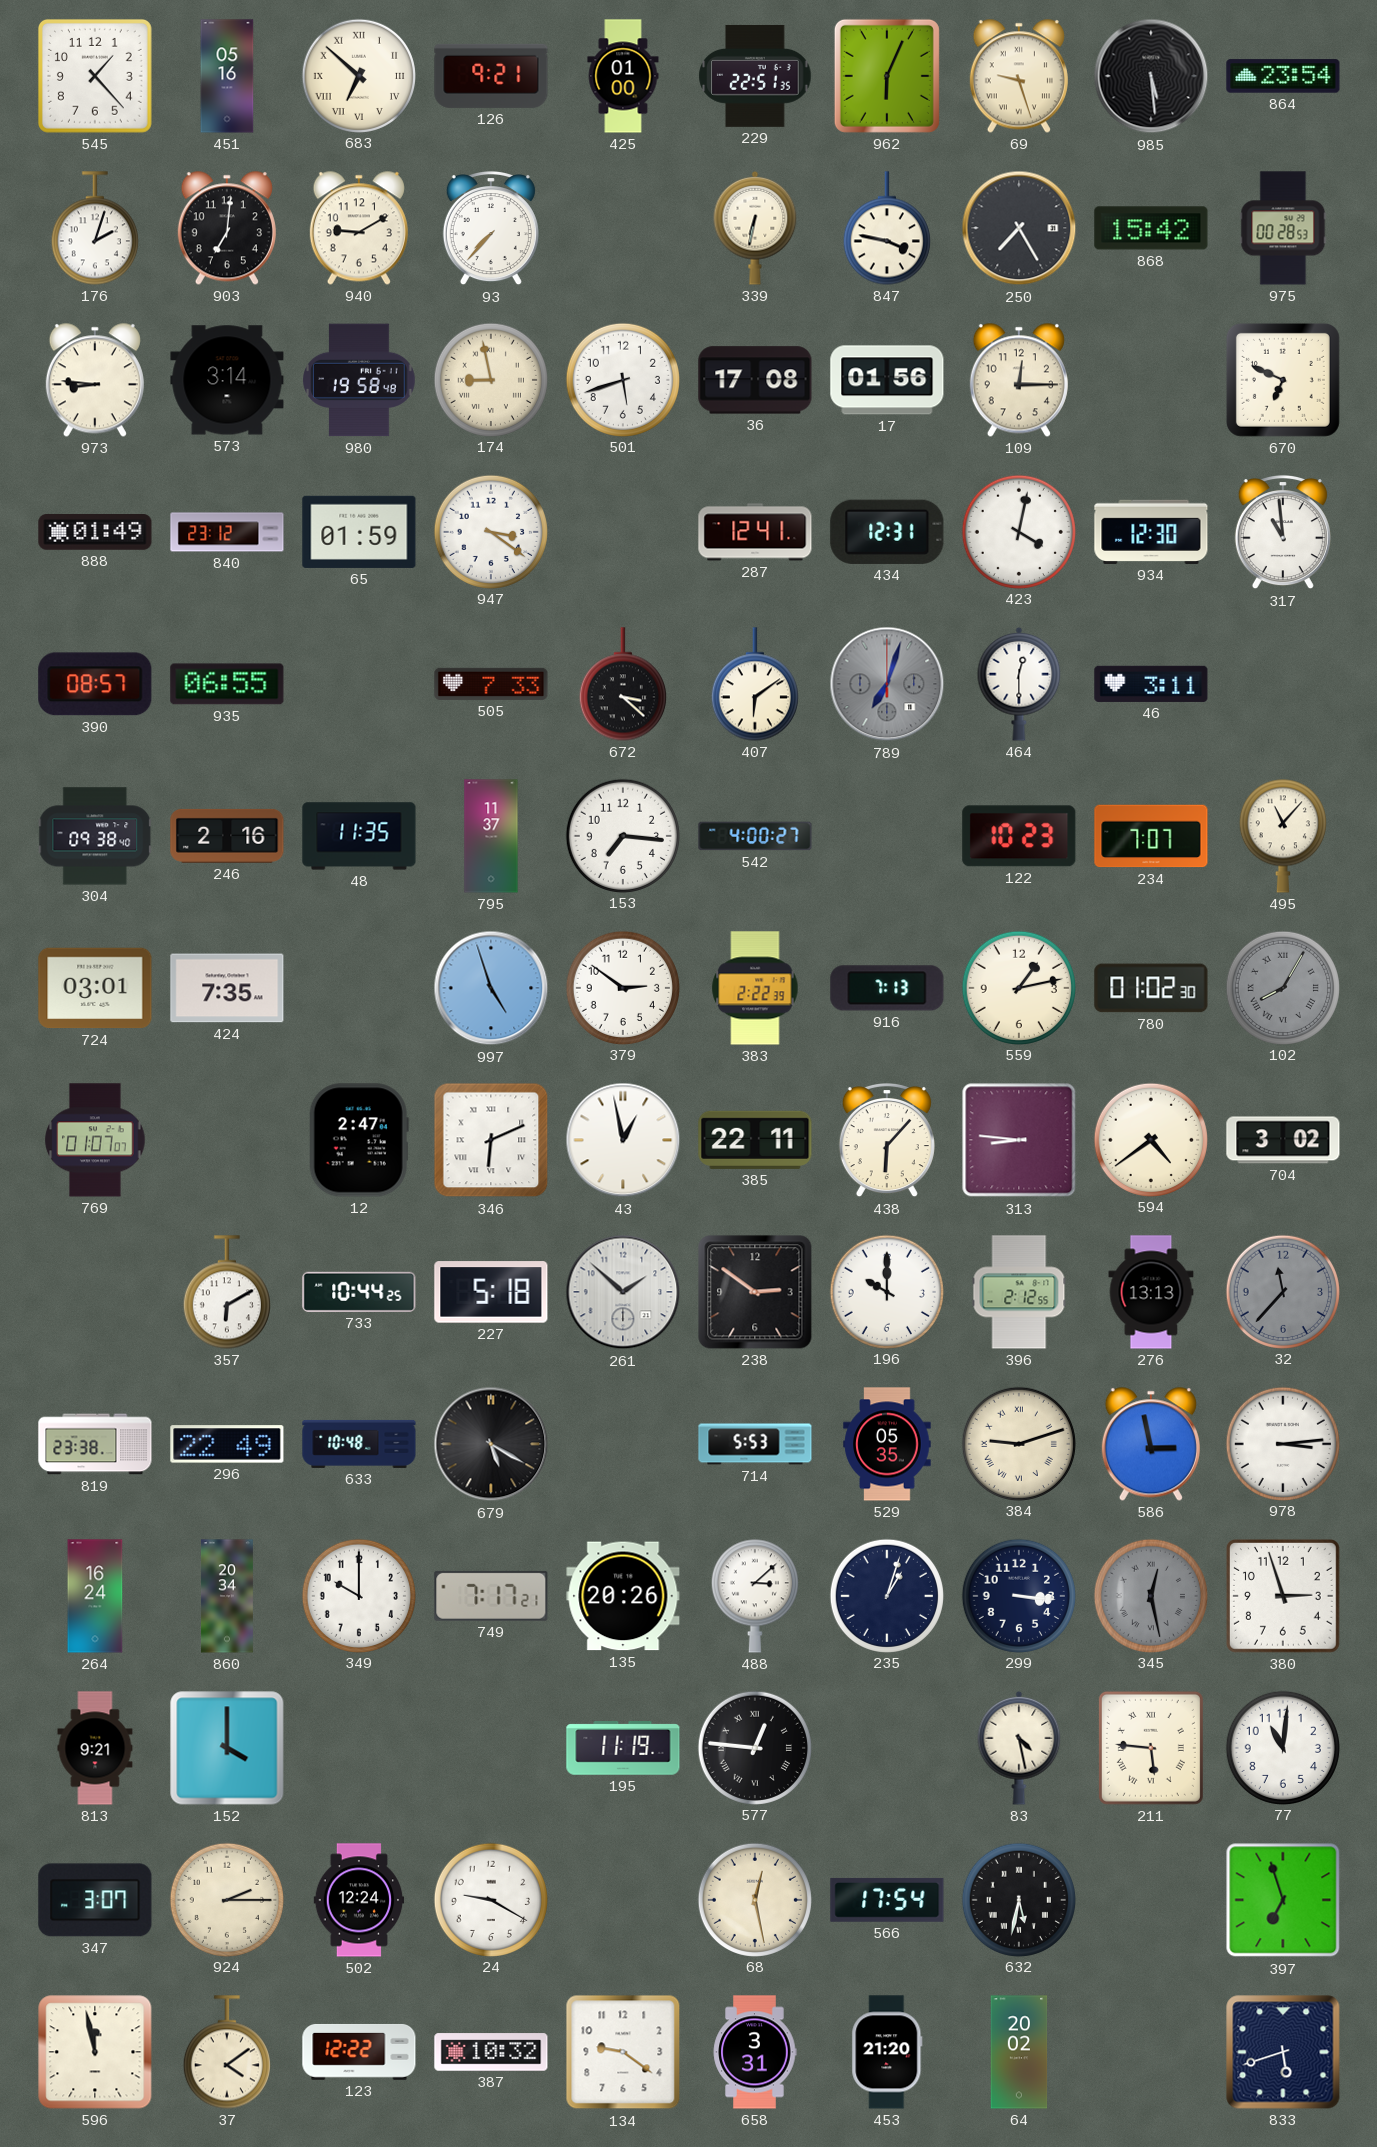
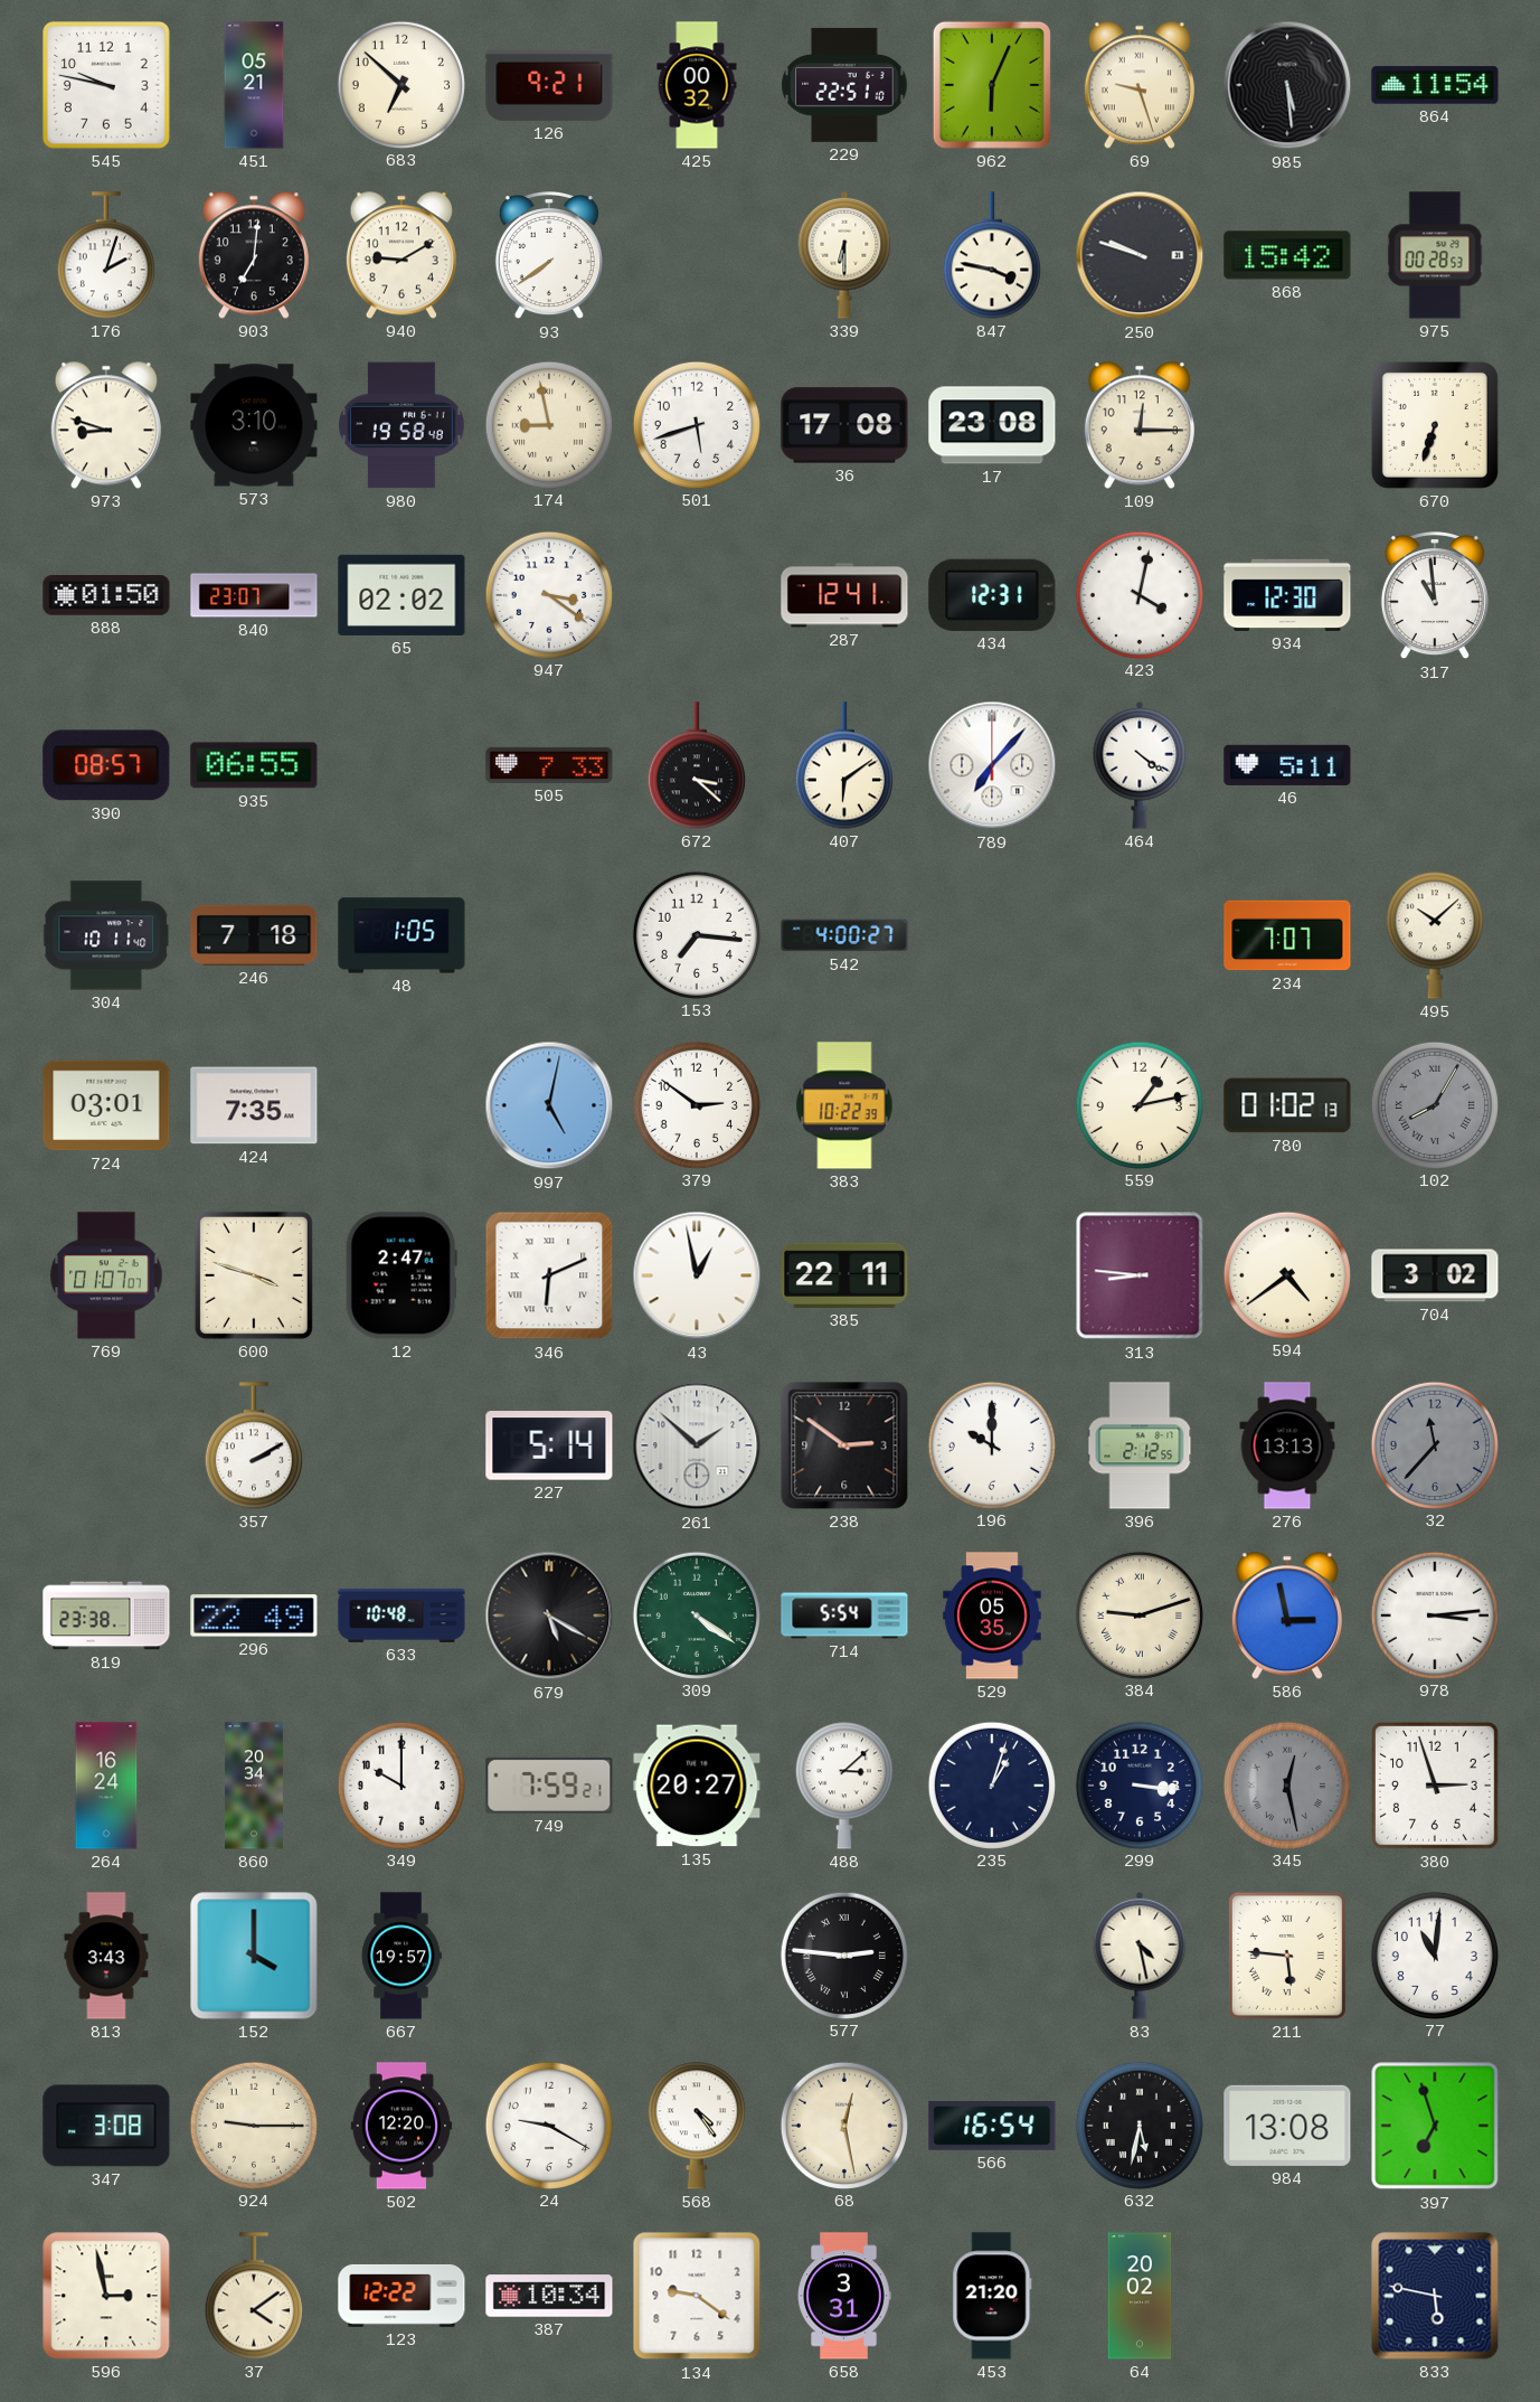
545: 1:23 -> 9:47
451: 05:16 -> 05:21
683 numerals: Roman -> Arabic
425: 01:00 -> 00:32
229: 22:51:35 -> 22:51:10
864: 23:54 -> 11:54
93: 7:37 -> 7:39
339: 6:32 -> 6:30
250: 7:25 -> 9:48
973: 8:46 -> 8:48
573: 3:14 -> 3:10
17: 01:56 -> 23:08
670: 6:49 -> 6:33
888: 01:49 -> 01:50
840: 23:12 -> 23:07
65: 01:59 -> 02:02
789: 7:03 -> 7:07
789 dial: grey -> white
464: 12:30 -> 4:21
46: 3:11 -> 5:11
304: 09:38 -> 10:11
246: 2:16 -> 7:18
48: 11:35 -> 1:05
795: 11:37 -> none
122: 10:23 -> none
495: 11:07 -> 10:08
997: 4:57 -> 5:02
383: 2:22 -> 10:22
916: 7:13 -> none
780: 01:02:30 -> 01:02:13
600: none -> 3:48
438: 6:07 -> none
357: 6:10 -> 2:10
733: 10:44 -> none
227: 5:18 -> 5:14
309: none -> 4:21
714: 5:53 -> 5:54
749: 7:17 -> 7:59
135: 20:26 -> 20:27
813: 9:21 -> 3:43
667: none -> 19:57
195: 11:19 -> none
577: 12:46 -> 2:46
347: 3:07 -> 3:08
924: 2:15 -> 9:15
502: 12:24 -> 12:20
568: none -> 4:24
566: 17:54 -> 16:54
984: none -> 13:08
596: 11:58 -> 2:58
387: 10:32 -> 10:34
833: 5:42 -> 5:47
